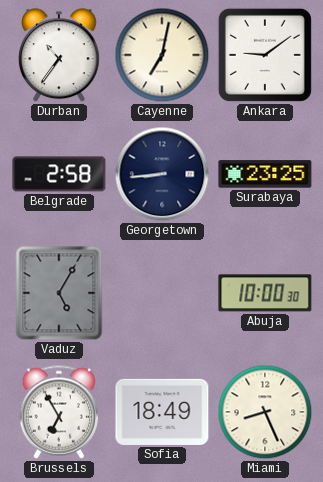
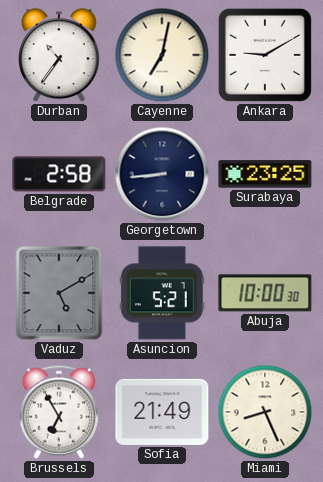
Ankara: 9:09 -> 9:10
Vaduz: 5:05 -> 5:10
Asuncion: none -> 5:21
Sofia: 18:49 -> 21:49
